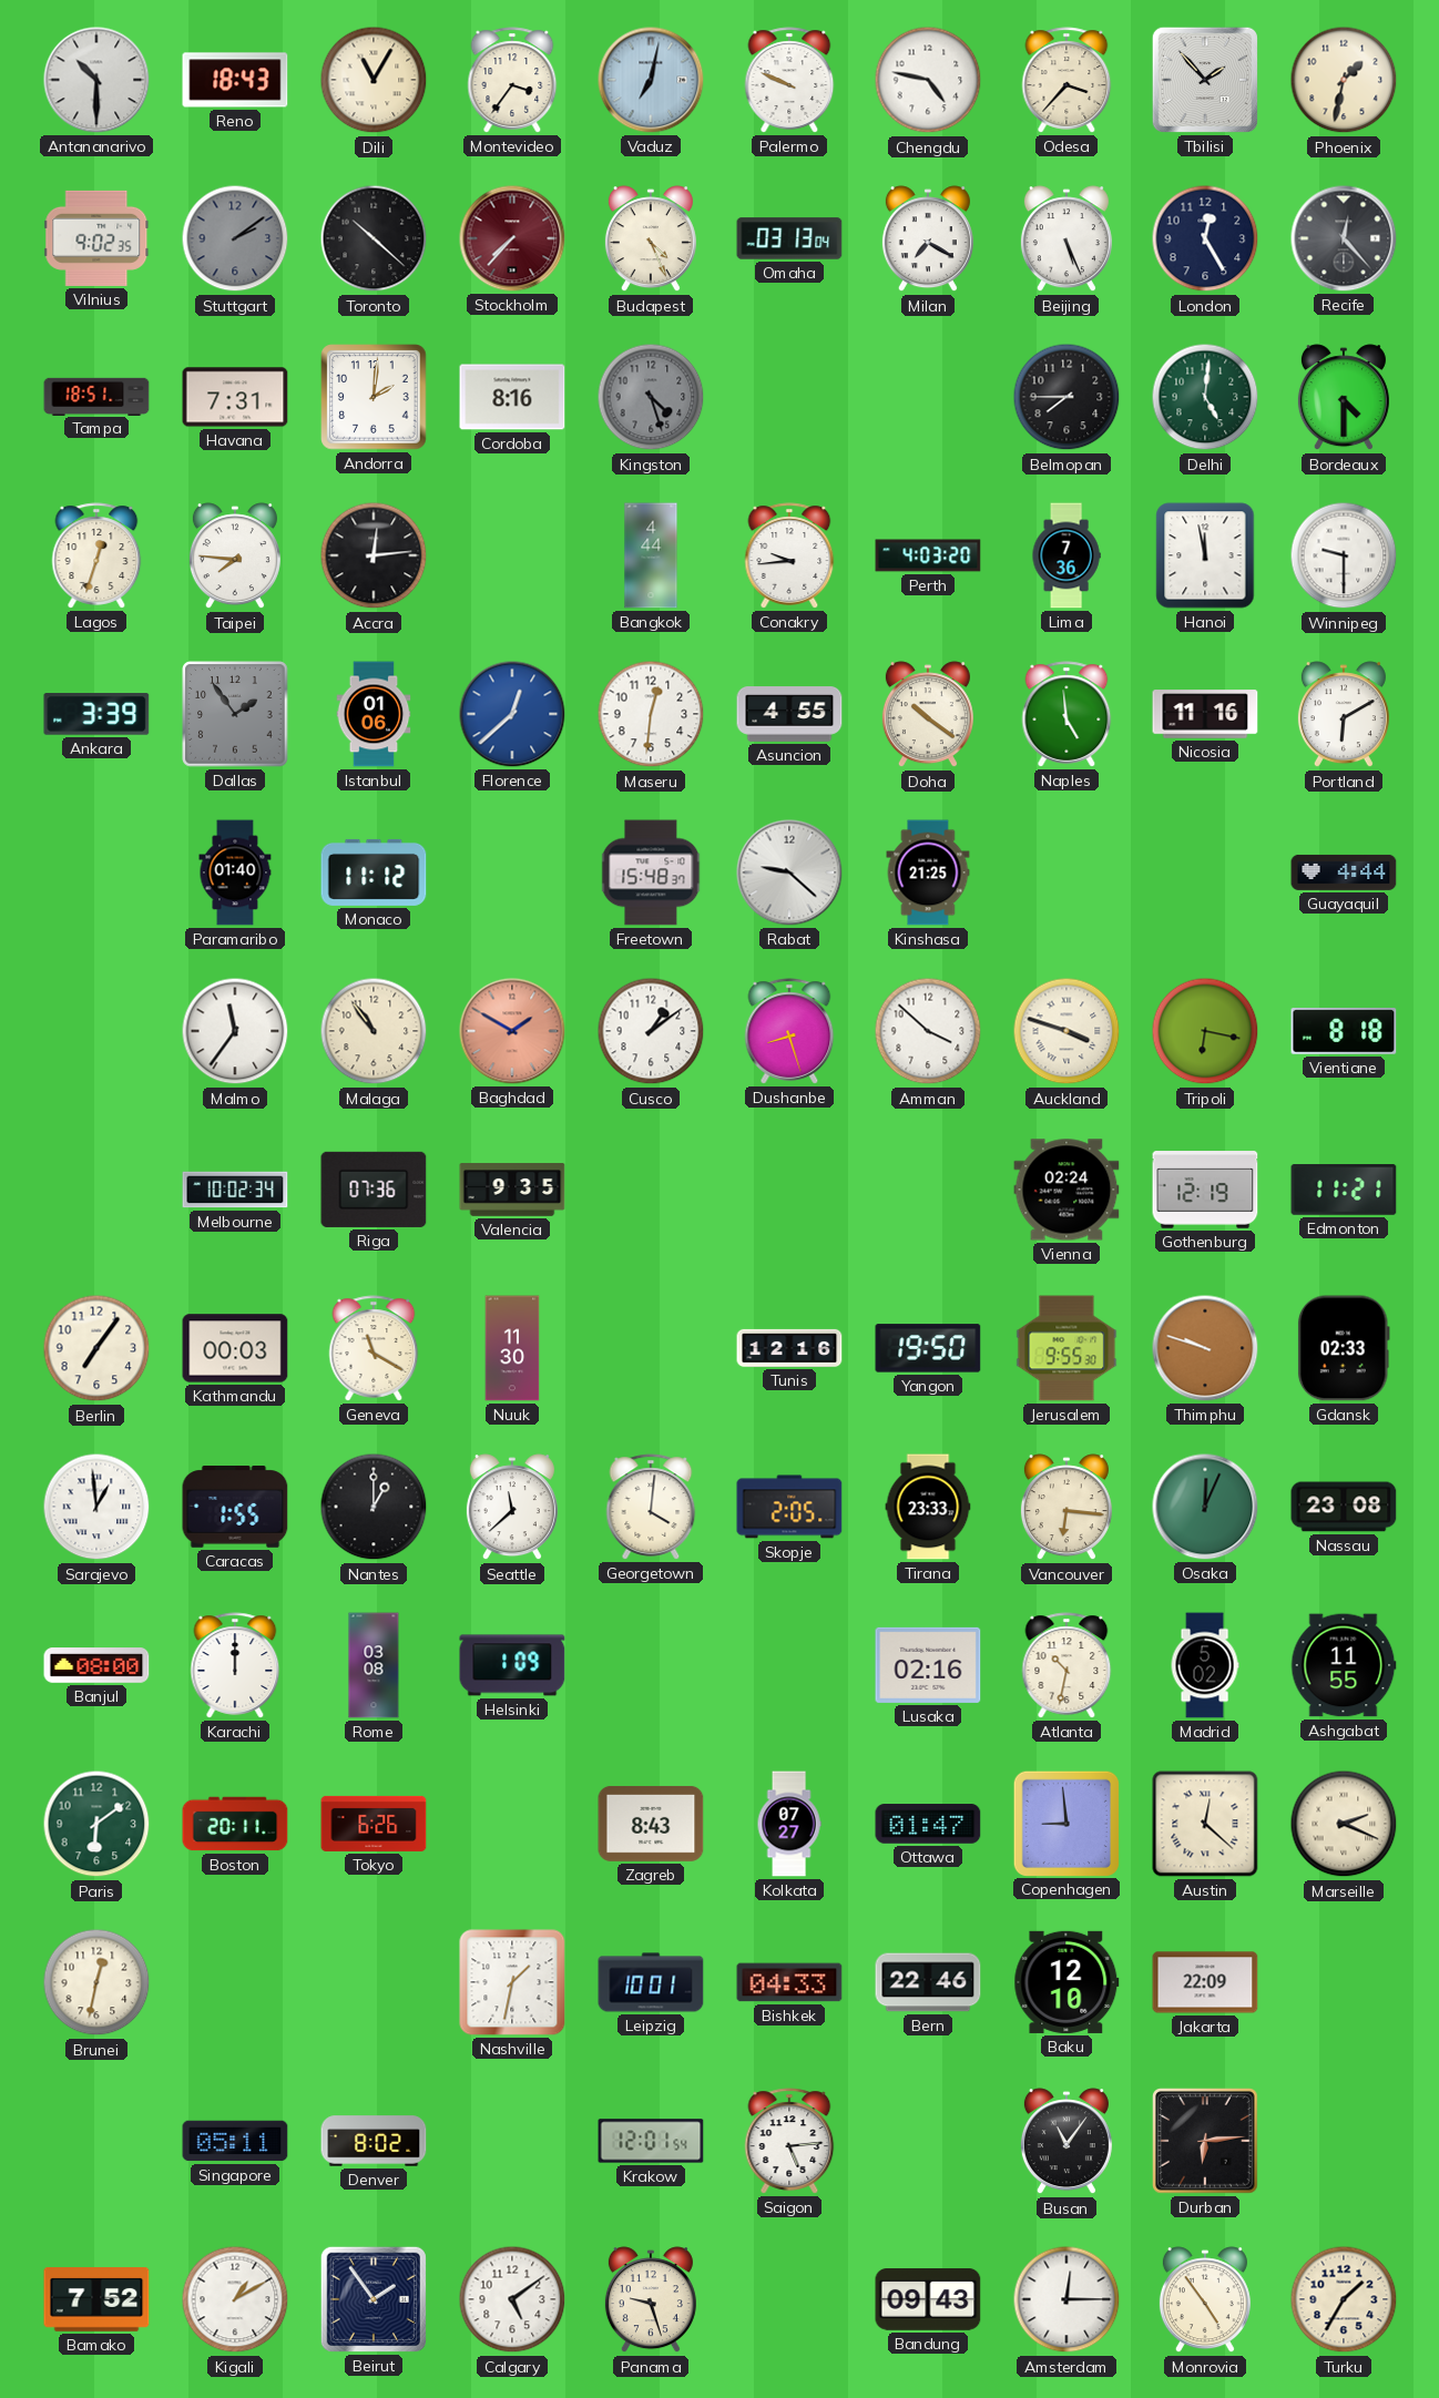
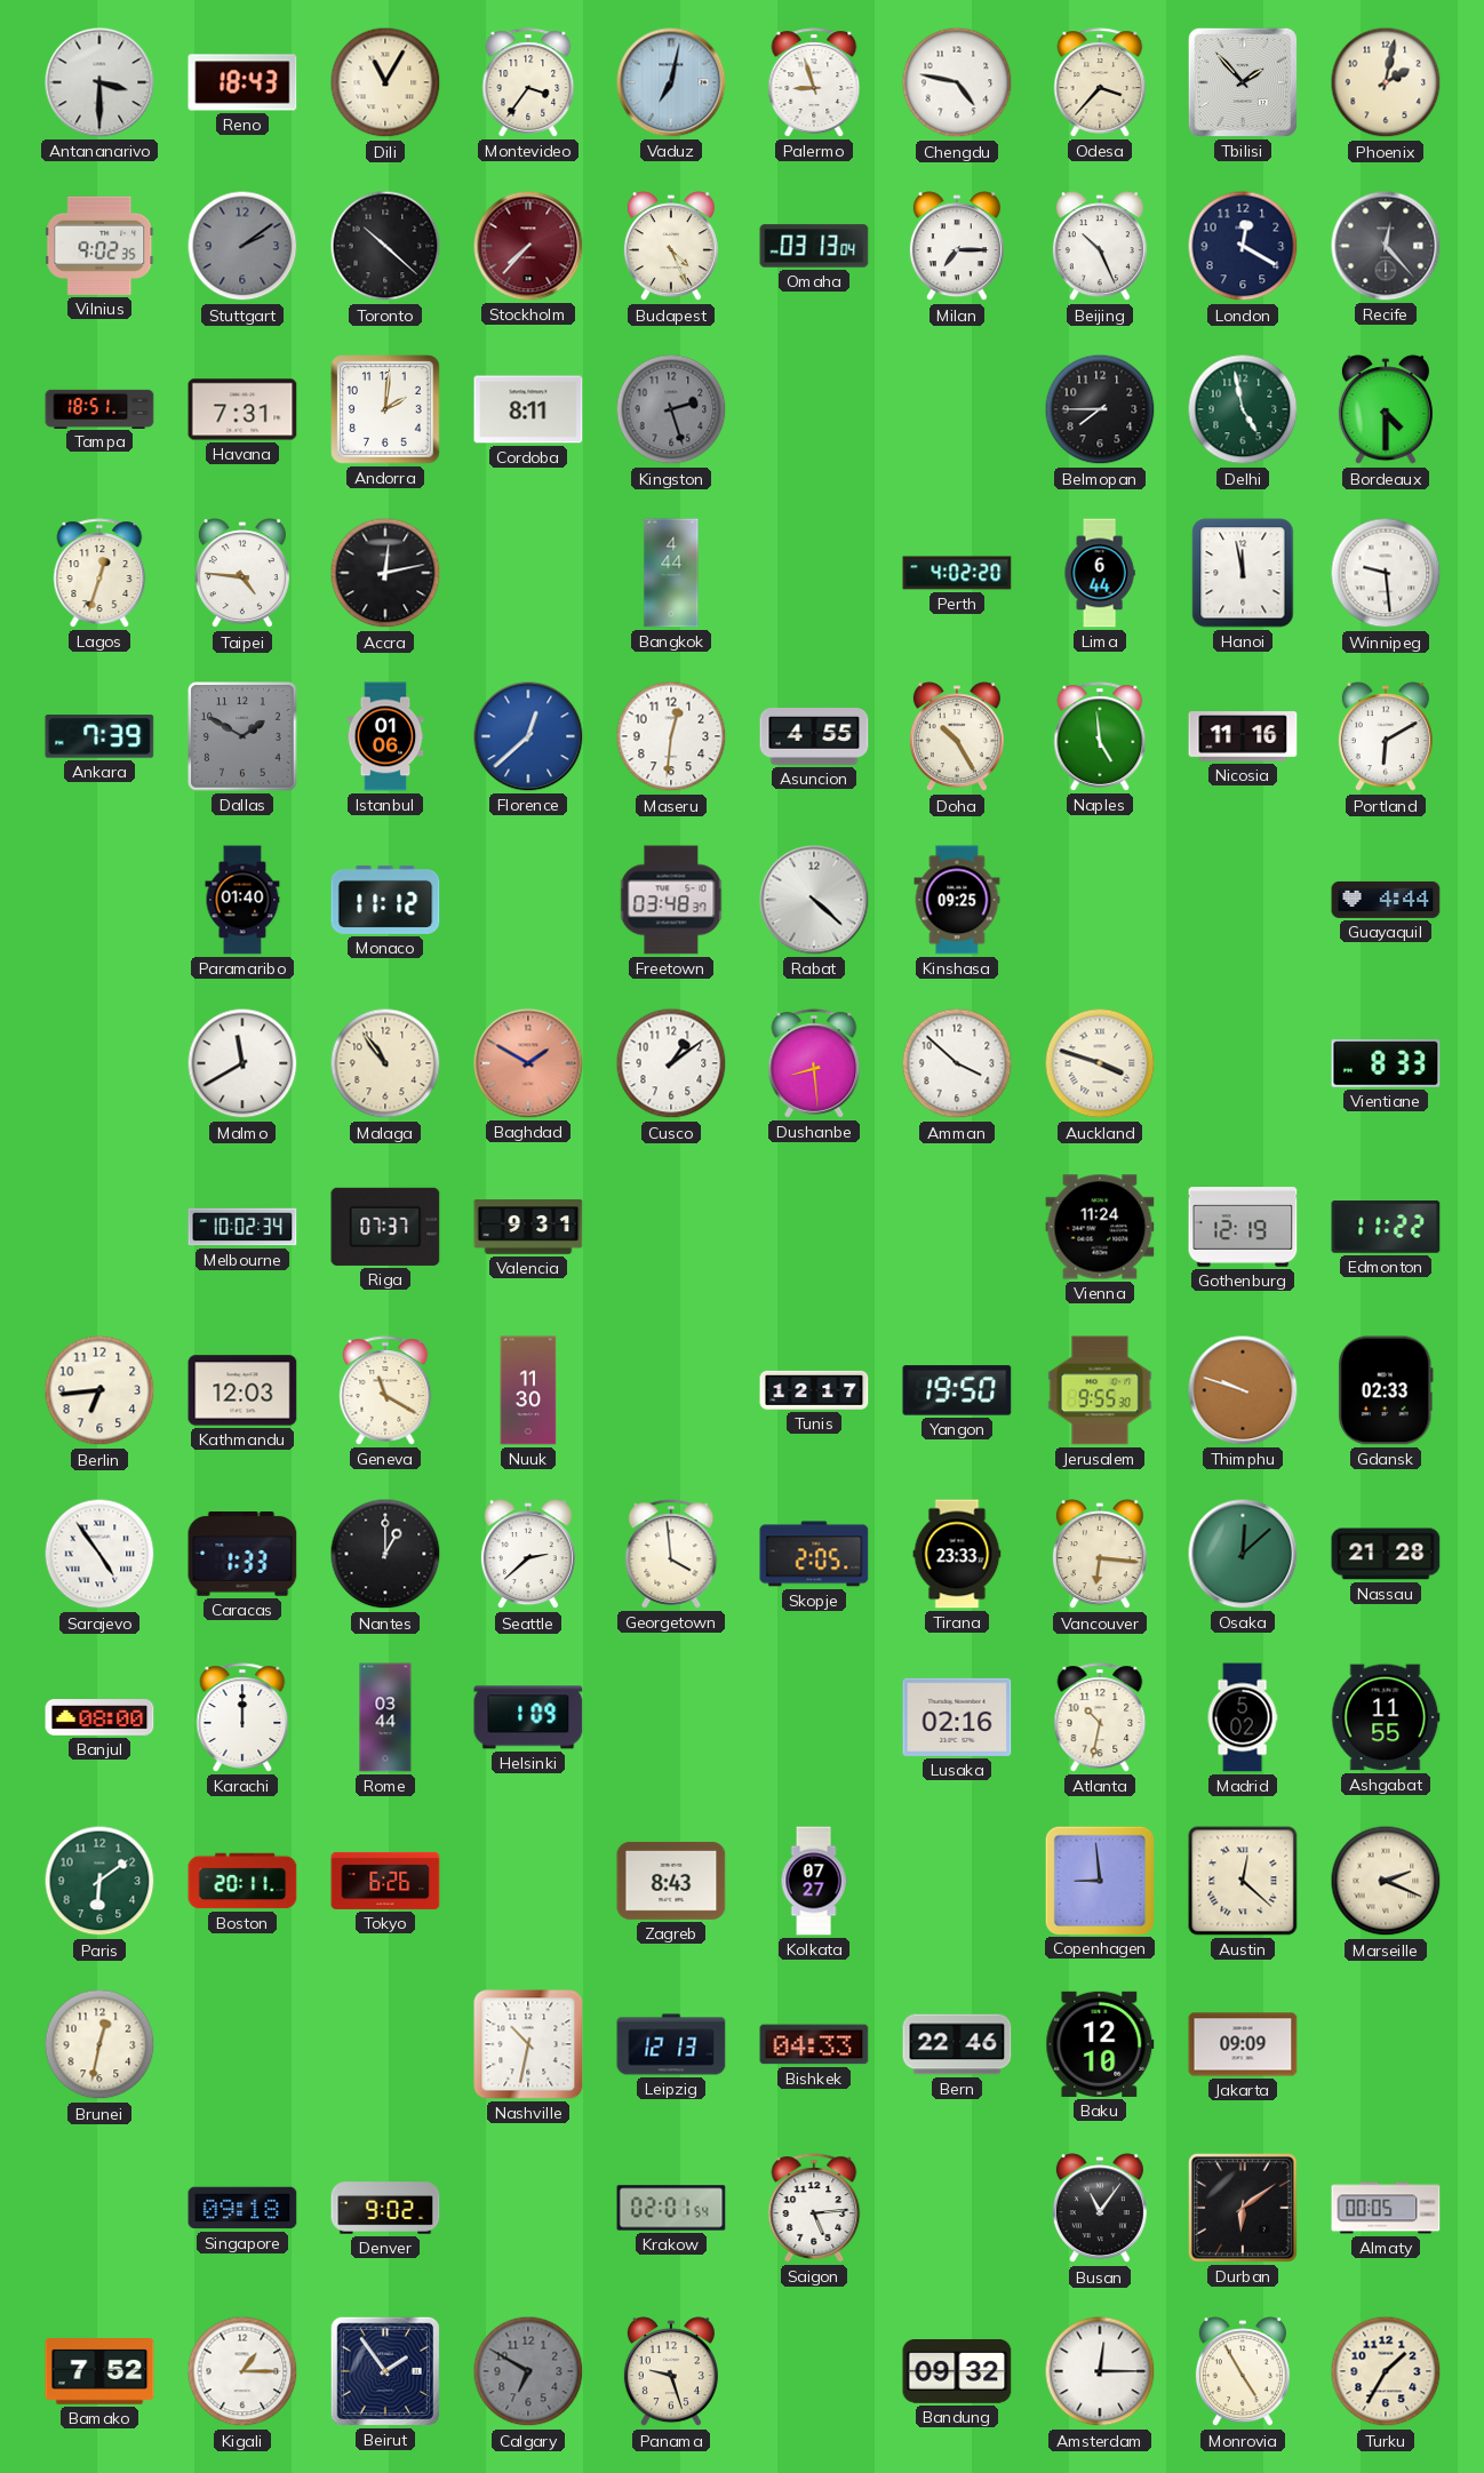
Antananarivo: 10:30 -> 3:30
Palermo: 9:49 -> 8:57
Phoenix: 1:32 -> 2:02
Milan: 7:20 -> 7:15
Beijing: 5:26 -> 10:26
London: 12:25 -> 12:20
Cordoba: 8:16 -> 8:11
Kingston: 4:27 -> 2:27
Delhi: 5:01 -> 4:58
Taipei: 7:46 -> 4:46
Accra: 12:14 -> 12:13
Conakry: 9:44 -> none
Perth: 4:03 -> 4:02
Lima: 7:36 -> 6:44
Winnipeg: 9:30 -> 9:29
Ankara: 3:39 -> 7:39
Dallas: 1:54 -> 1:50
Doha: 10:21 -> 10:25
Freetown: 15:48 -> 03:48
Rabat: 9:22 -> 4:22
Kinshasa: 21:25 -> 09:25
Malmo: 11:36 -> 11:40
Dushanbe: 8:27 -> 8:29
Tripoli: 6:17 -> none
Vientiane: 8:18 -> 8:33
Riga: 07:36 -> 07:37
Valencia: 9:35 -> 9:31
Vienna: 02:24 -> 11:24
Edmonton: 11:21 -> 11:22
Berlin: 7:06 -> 6:44
Kathmandu: 00:03 -> 12:03
Tunis: 12:16 -> 12:17
Sarajevo: 12:59 -> 4:54
Caracas: 1:55 -> 1:33
Seattle: 11:38 -> 2:38
Georgetown: 4:01 -> 3:59
Osaka: 12:04 -> 12:08
Nassau: 23:08 -> 21:28
Rome: 03:08 -> 03:44
Ottawa: 01:47 -> none
Nashville: 1:32 -> 10:32
Leipzig: 10:01 -> 12:13
Jakarta: 22:09 -> 09:09
Singapore: 05:11 -> 09:18
Denver: 8:02 -> 9:02
Krakow: 12:01 -> 02:01
Durban: 6:14 -> 6:09
Almaty: none -> 00:05
Kigali: 1:10 -> 1:15
Calgary: 5:09 -> 6:50
Calgary dial: white -> grey
Bandung: 09:43 -> 09:32
Monrovia: 4:54 -> 4:55
